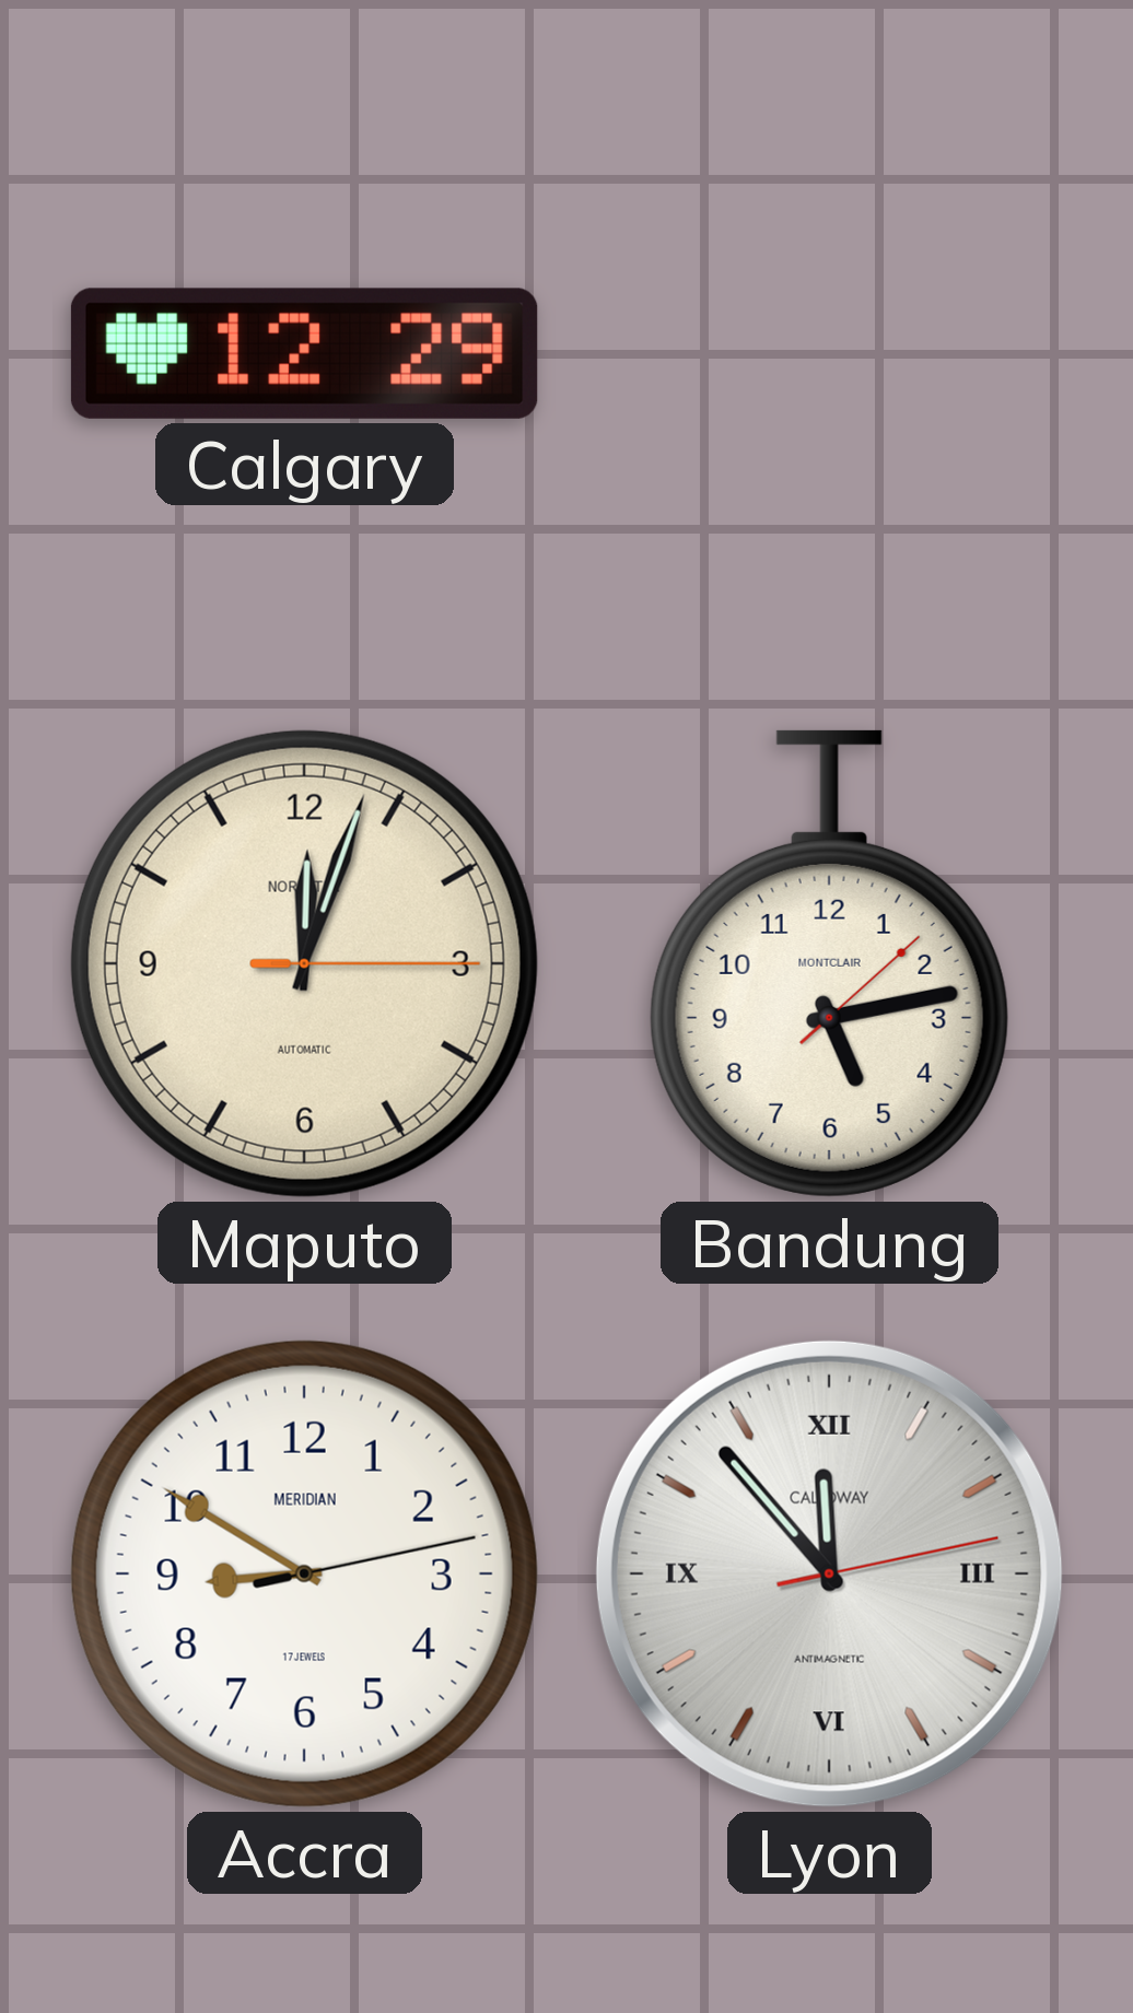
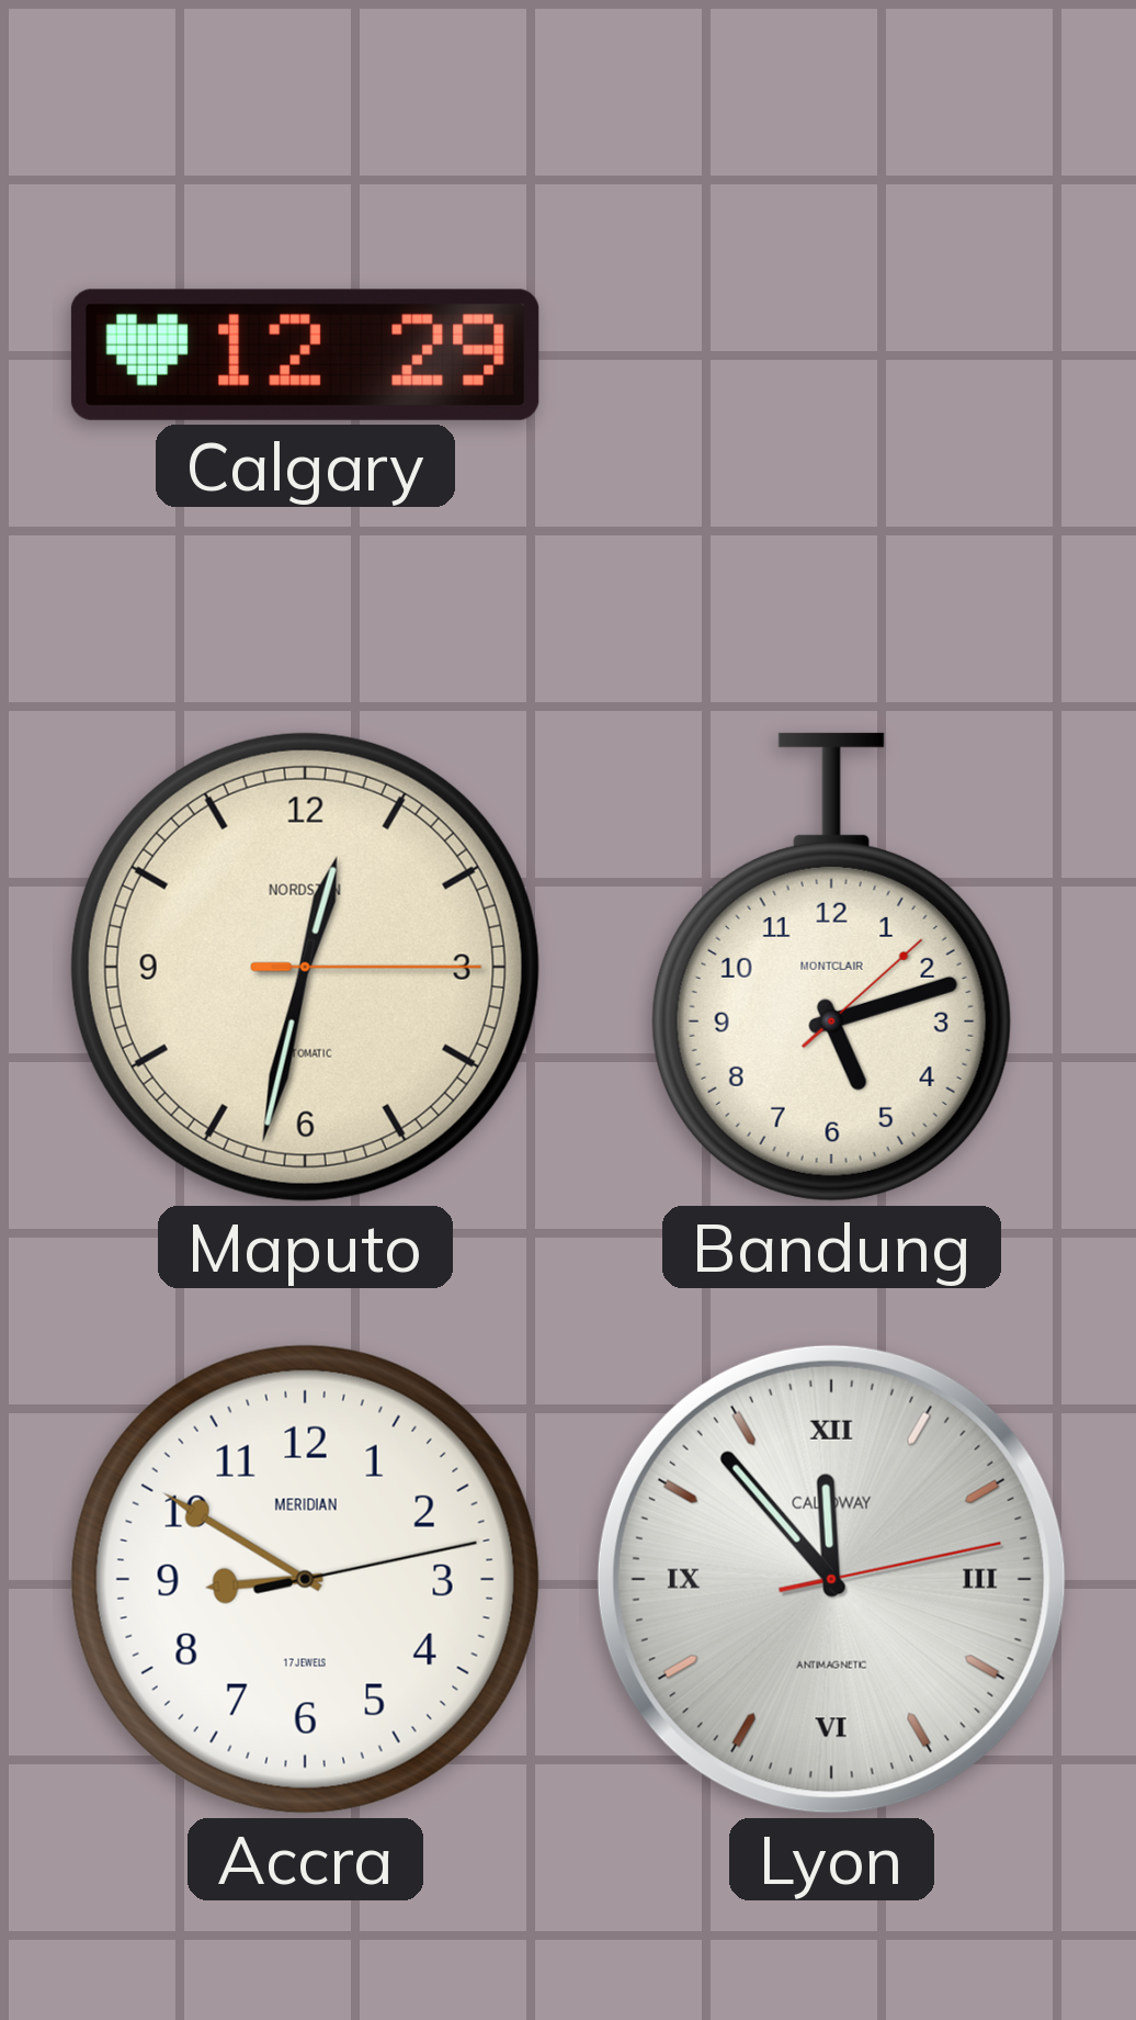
Maputo: 12:03 -> 12:32
Bandung: 5:13 -> 5:12
